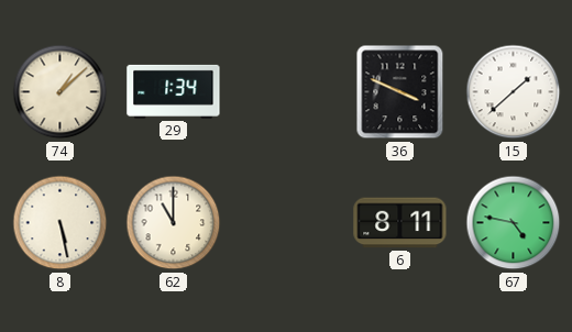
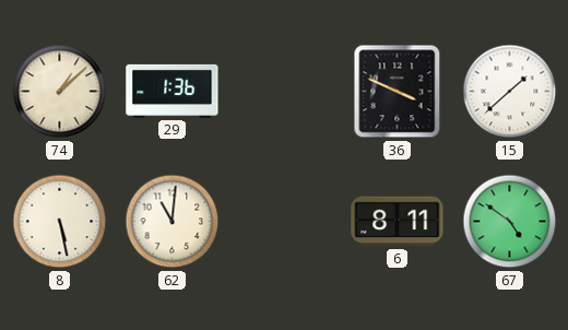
29: 1:34 -> 1:36
62: 11:00 -> 11:01
67: 4:47 -> 4:51
